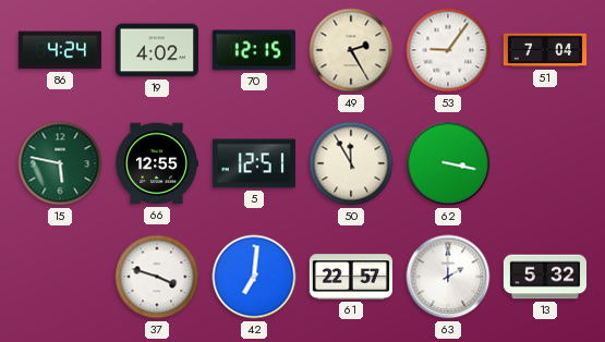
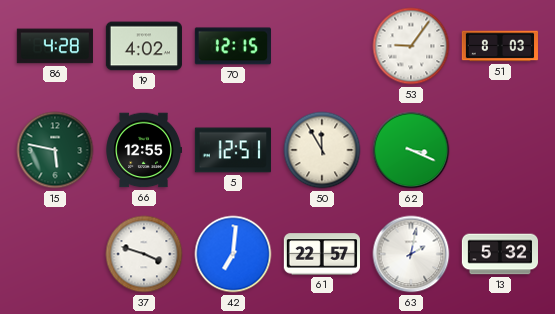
86: 4:24 -> 4:28
49: 2:25 -> none
51: 7:04 -> 8:03
62: 3:17 -> 3:19
63: 2:00 -> 2:02
